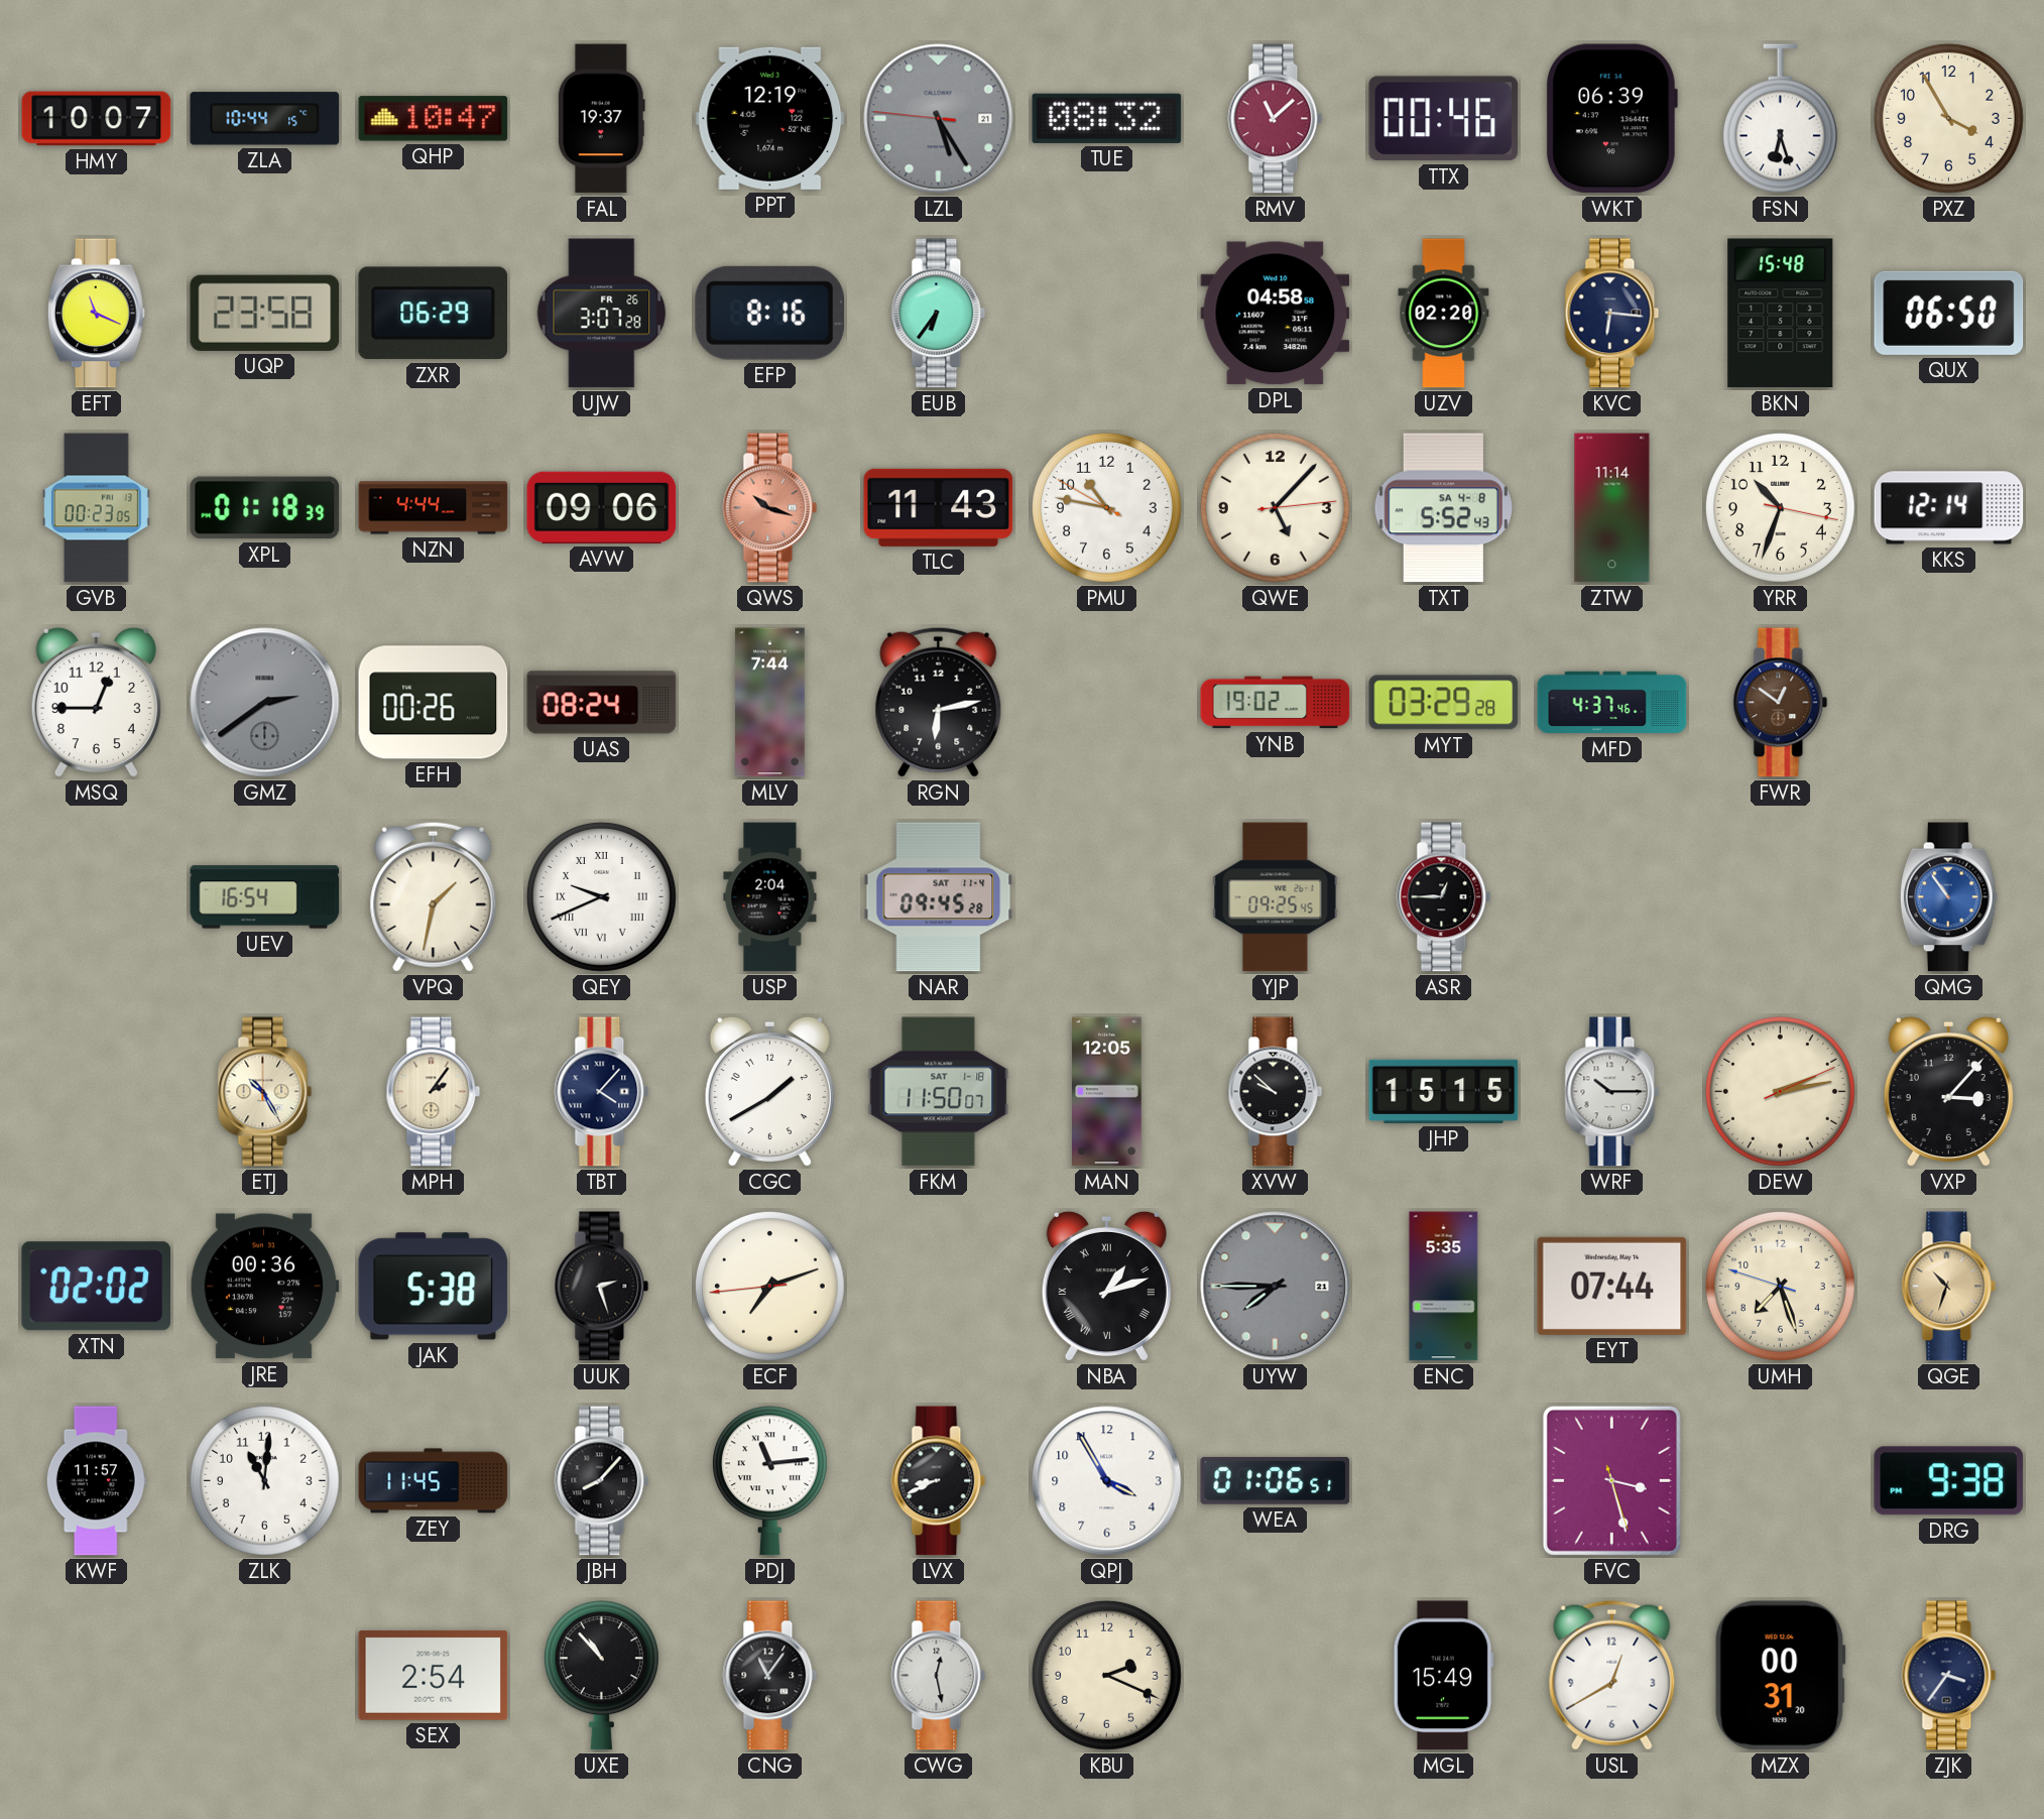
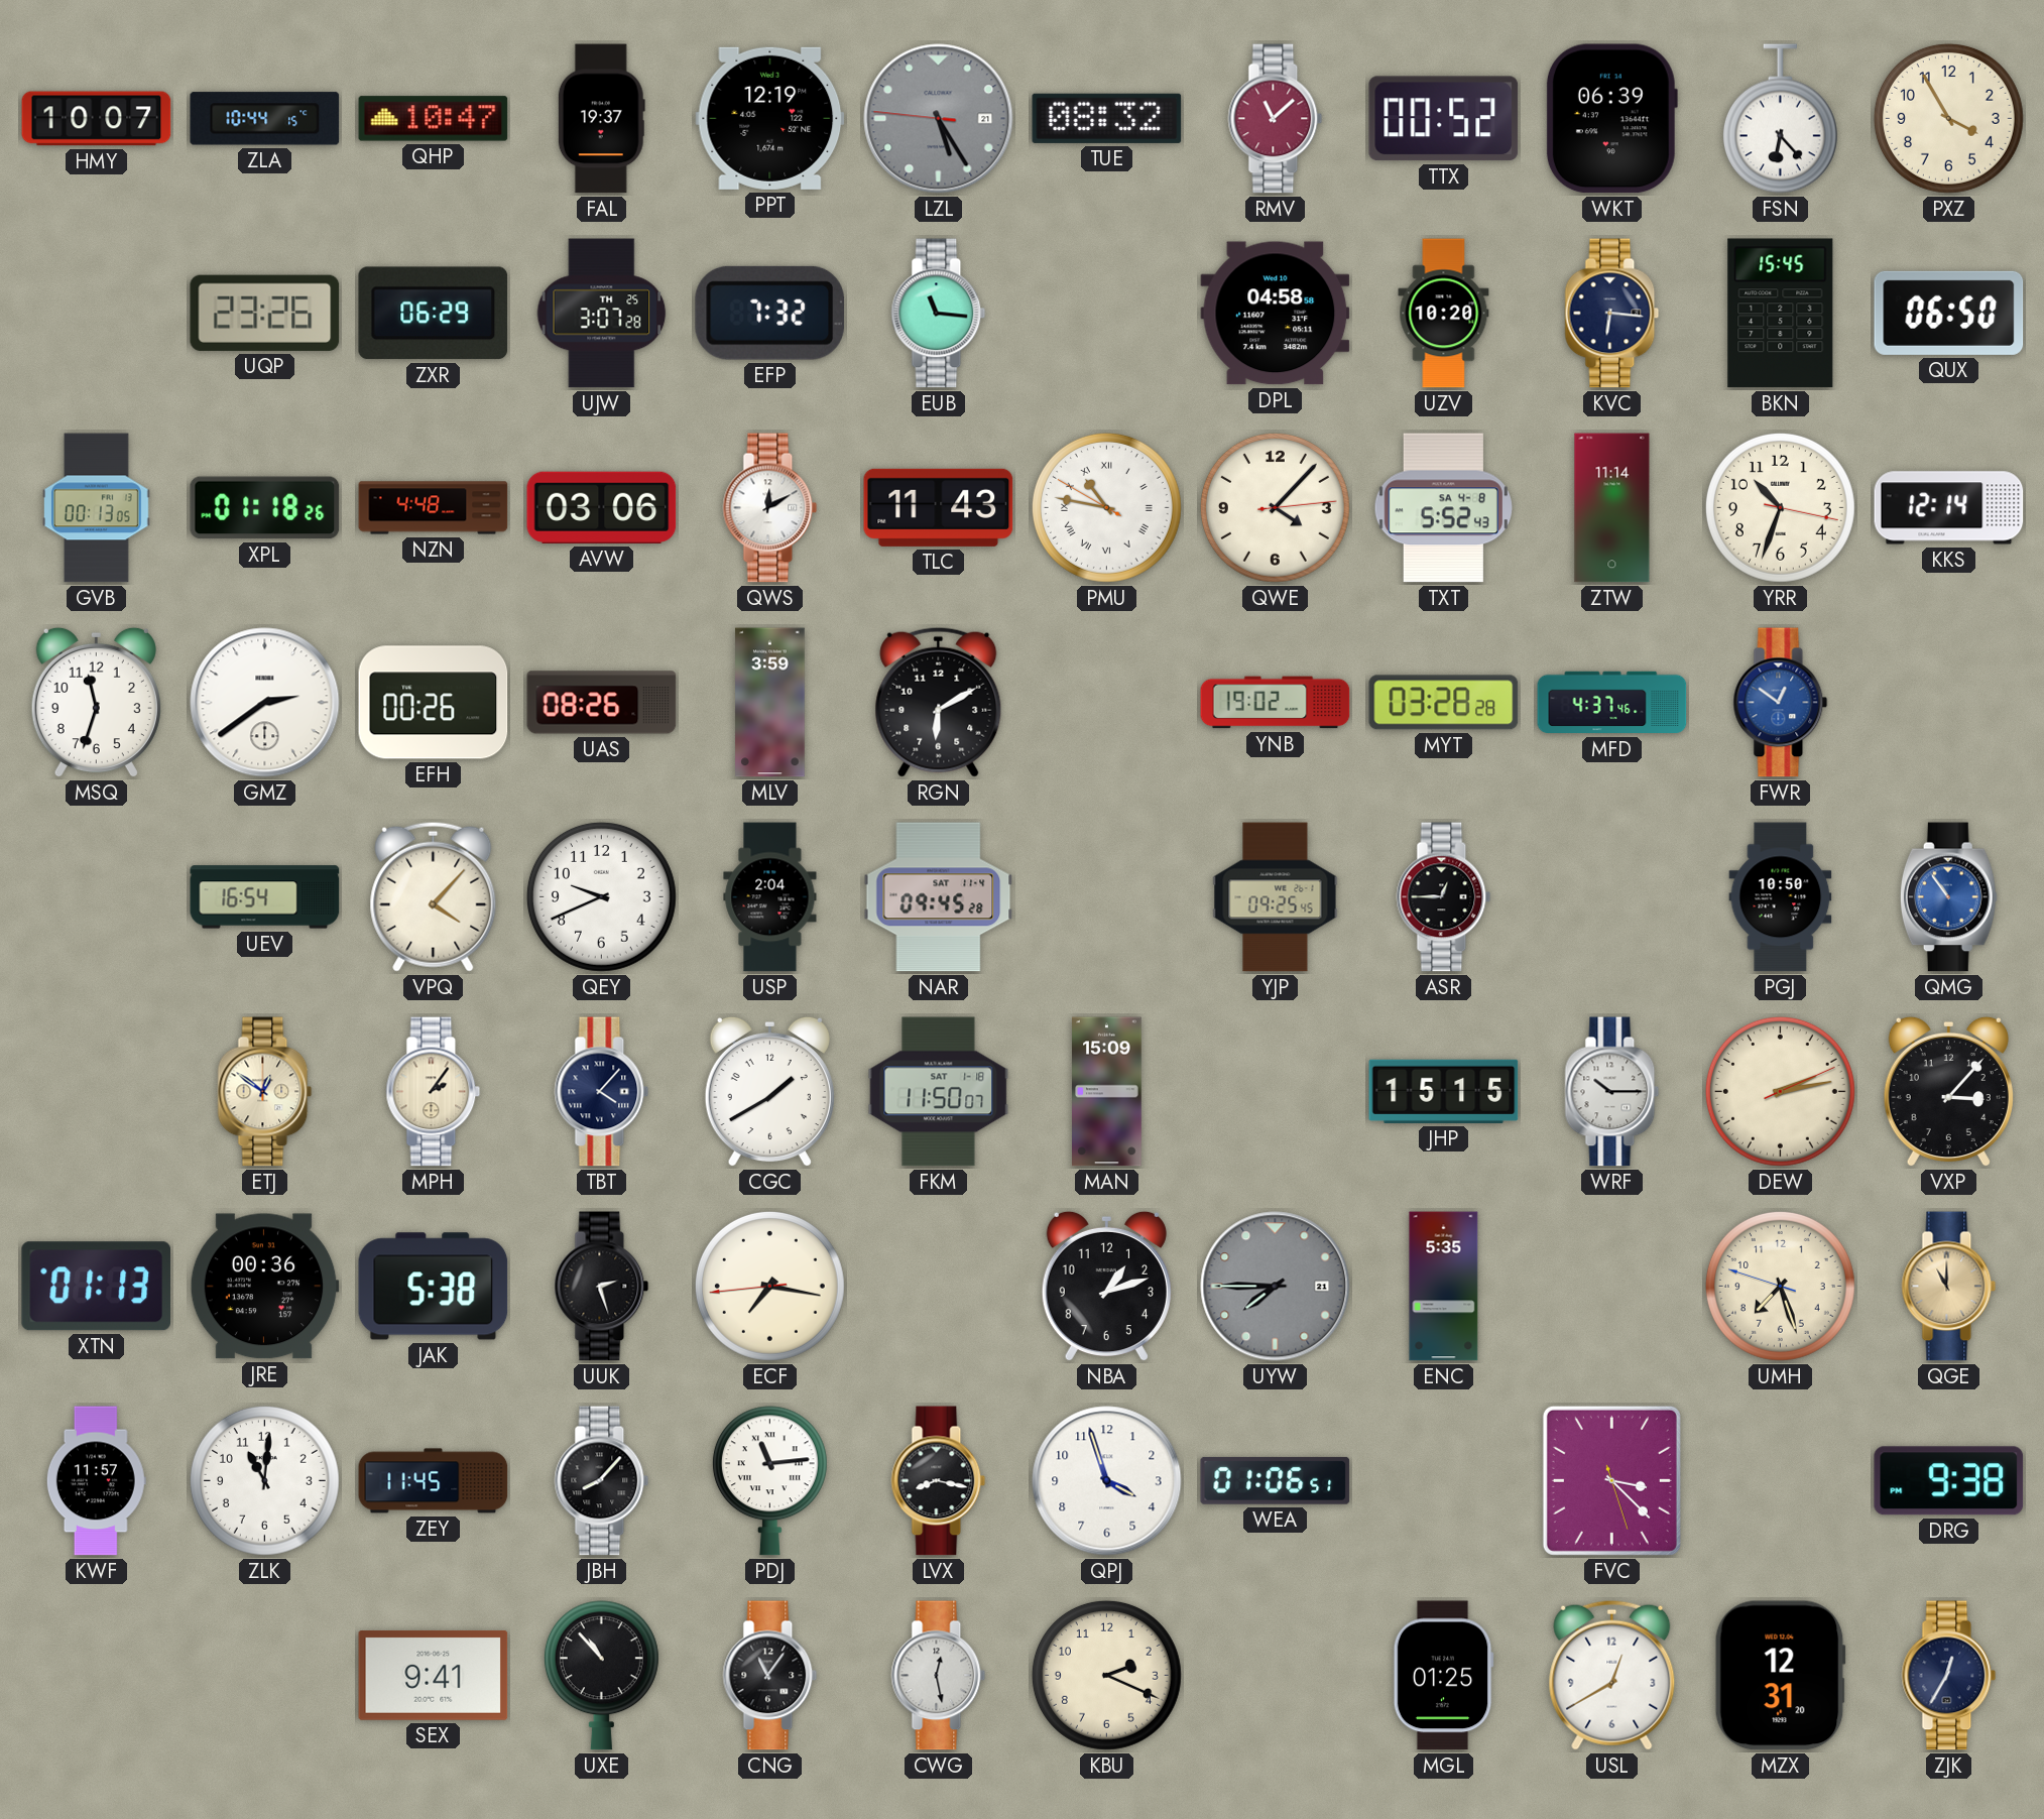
TTX: 00:46 -> 00:52
FSN: 6:27 -> 6:23
EFT: 11:19 -> none
UQP: 23:58 -> 23:26
UJW date: FR 26 -> TH 25
EFP: 8:16 -> 7:32
EUB: 6:36 -> 11:16
UZV: 02:20 -> 10:20
BKN: 15:48 -> 15:45
GVB: 00:23 -> 00:13
XPL: 01:18:39 -> 01:18:26
NZN: 4:44 -> 4:48
AVW: 09:06 -> 03:06
QWS: 10:18 -> 12:10
QWS dial: salmon -> white
PMU numerals: Arabic -> Roman
QWE: 5:07 -> 4:07
MSQ: 12:45 -> 11:33
GMZ dial: grey -> white
UAS: 08:24 -> 08:26
MLV: 7:44 -> 3:59
RGN: 6:13 -> 6:10
MYT: 03:29 -> 03:28
FWR dial: brown -> blue
VPQ: 1:32 -> 4:07
QEY numerals: Roman -> Arabic
PGJ: none -> 10:50
ETJ: 10:25 -> 12:51
MAN: 12:05 -> 15:09
XVW: 9:52 -> none
XTN: 02:02 -> 01:13
ECF: 7:11 -> 7:16
NBA numerals: Roman -> Arabic
EYT: 07:44 -> none
QGE: 10:33 -> 11:00
LVX: 8:41 -> 8:17
QPJ: 3:55 -> 3:57
FVC: 3:27 -> 3:22
SEX: 2:54 -> 9:41
MGL: 15:49 -> 01:25
MZX: 00:31 -> 12:31
ZJK: 3:36 -> 12:35
